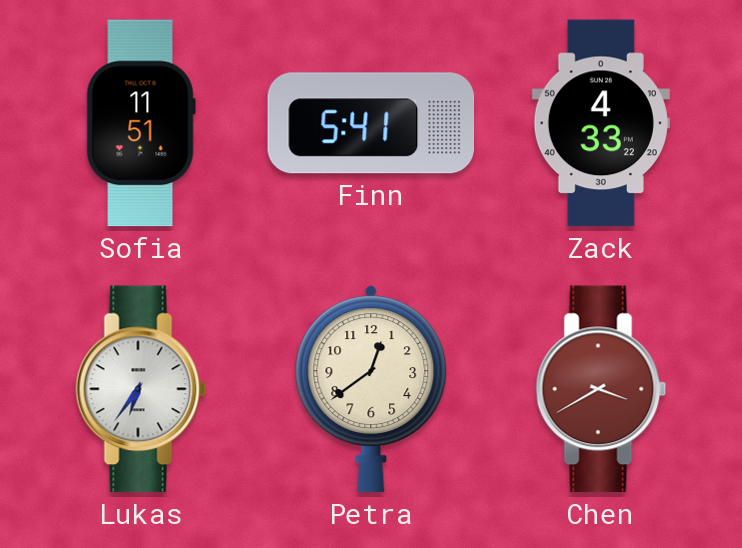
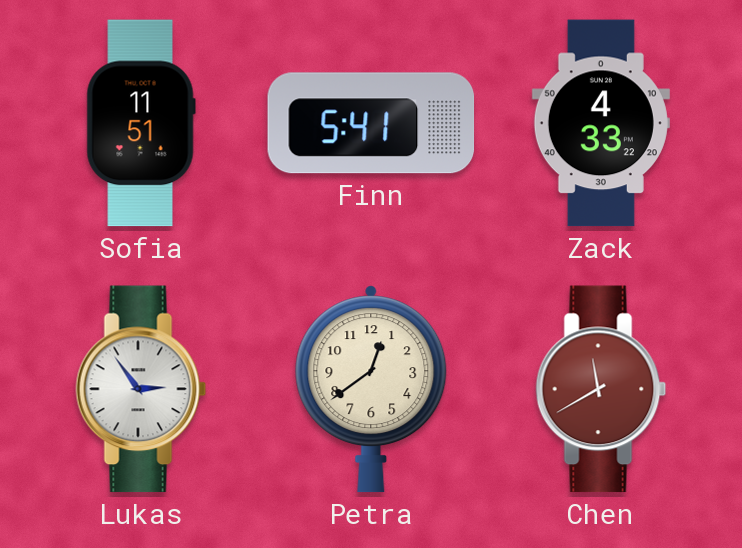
Lukas: 6:36 -> 2:54
Chen: 3:40 -> 11:40
